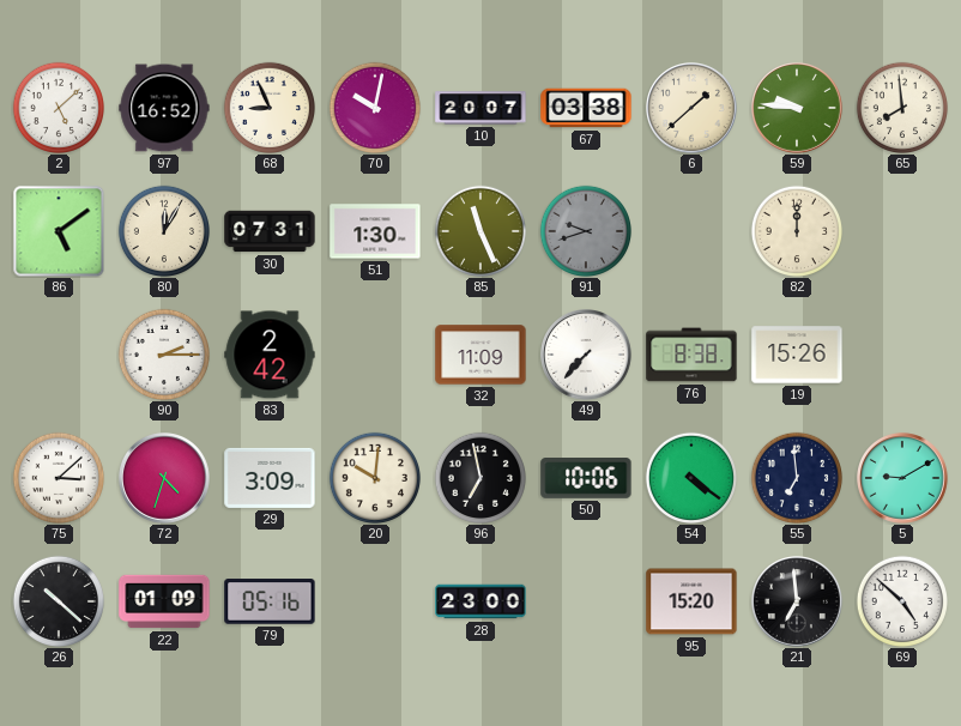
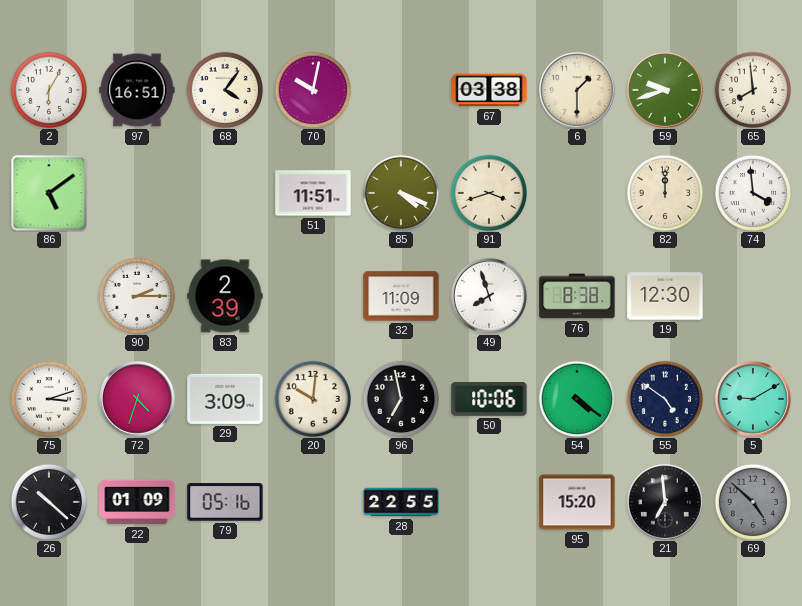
2: 5:08 -> 6:05
97: 16:52 -> 16:51
68: 8:56 -> 4:06
10: 20:07 -> none
6: 1:38 -> 1:30
59: 9:46 -> 9:42
80: 12:05 -> none
30: 07:31 -> none
51: 1:30 -> 11:51
85: 11:26 -> 4:19
91: 9:42 -> 3:42
91 dial: grey -> cream
74: none -> 3:59
83: 2:42 -> 2:39
49: 7:37 -> 7:57
19: 15:26 -> 12:30
75: 3:08 -> 3:12
55: 6:59 -> 4:51
28: 23:00 -> 22:55
69 dial: white -> grey
